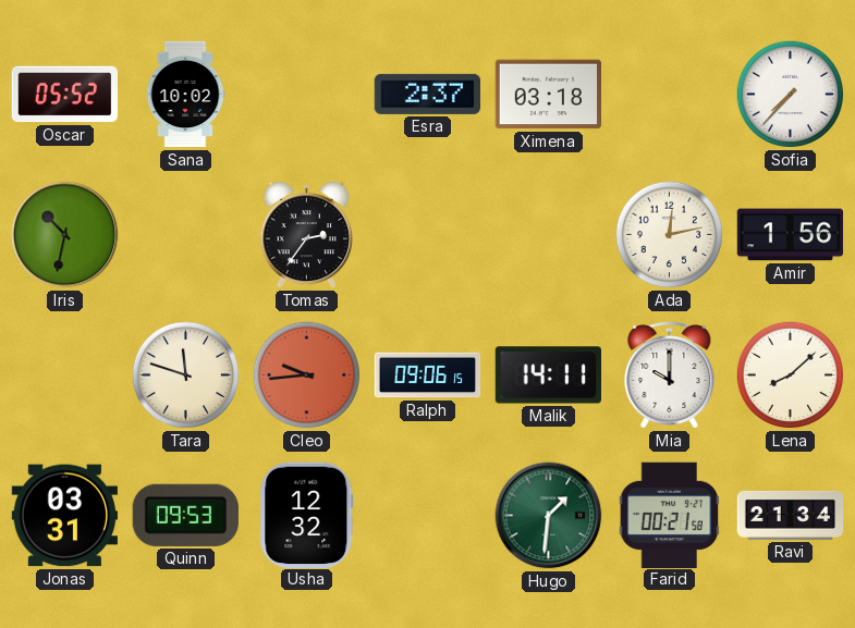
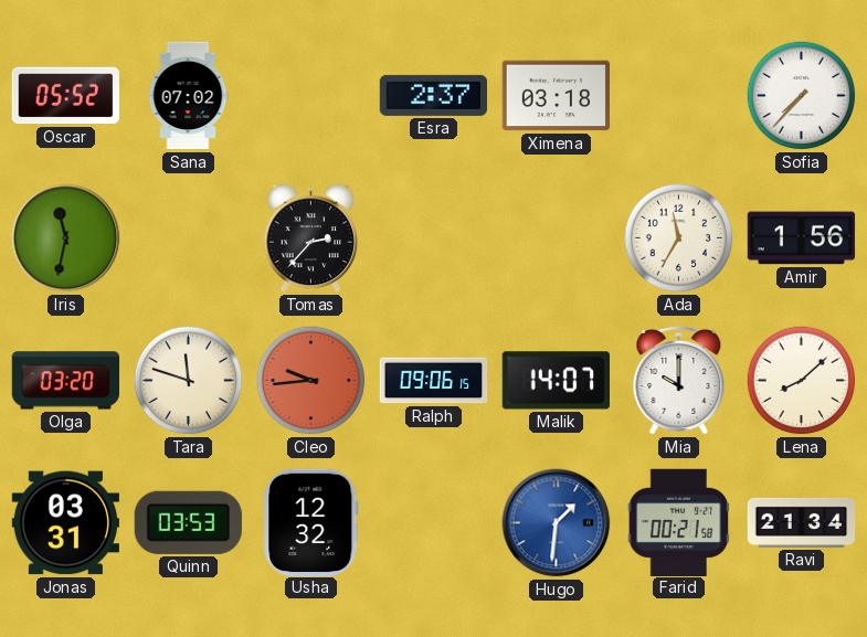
Sana: 10:02 -> 07:02
Iris: 10:32 -> 11:32
Tomas: 2:36 -> 2:37
Ada: 12:13 -> 11:35
Olga: none -> 03:20
Malik: 14:11 -> 14:07
Quinn: 09:53 -> 03:53
Hugo dial: green -> blue
